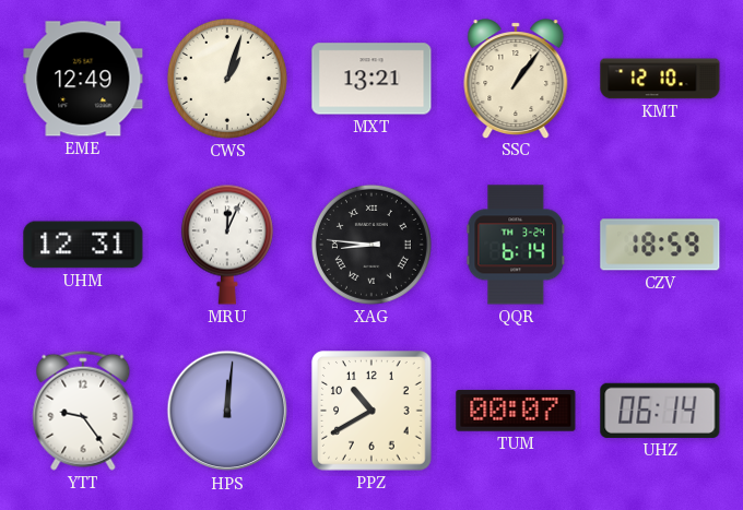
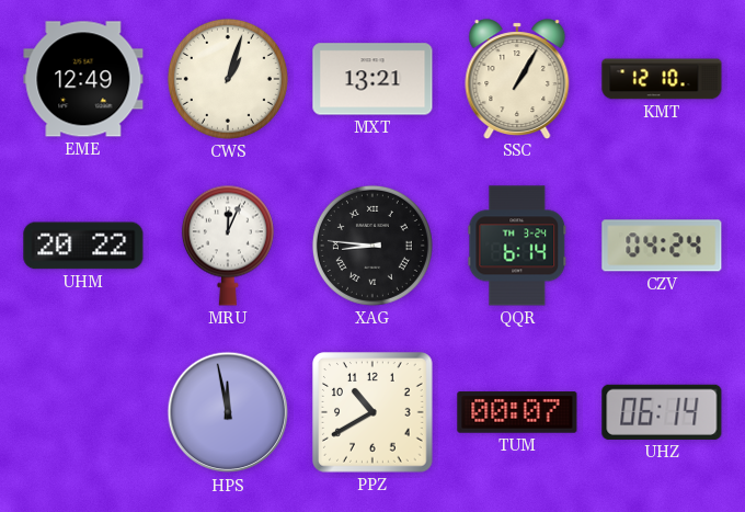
SSC: 1:06 -> 1:05
UHM: 12:31 -> 20:22
CZV: 18:59 -> 04:24
YTT: 9:24 -> none
HPS: 12:01 -> 11:58
